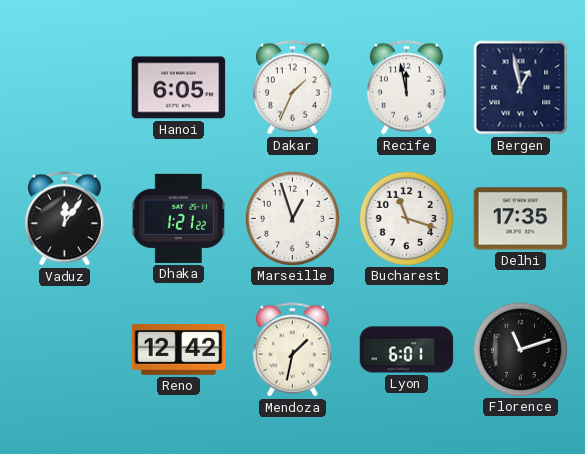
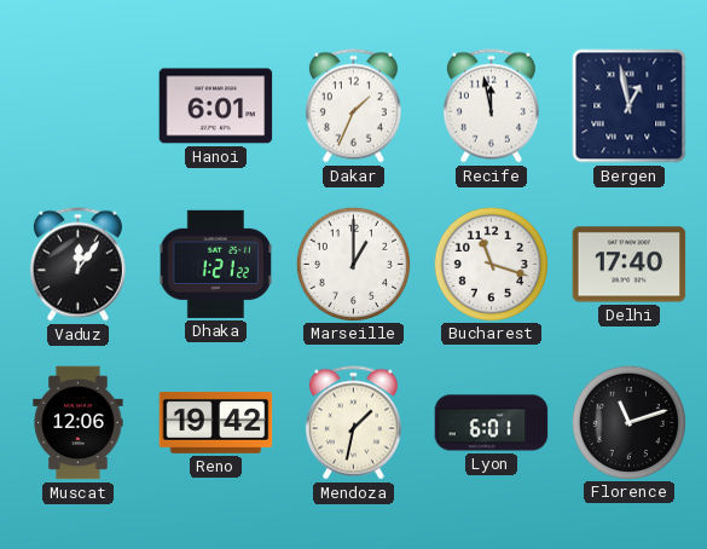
Hanoi: 6:05 -> 6:01
Marseille: 12:57 -> 1:00
Delhi: 17:35 -> 17:40
Muscat: none -> 12:06
Reno: 12:42 -> 19:42
